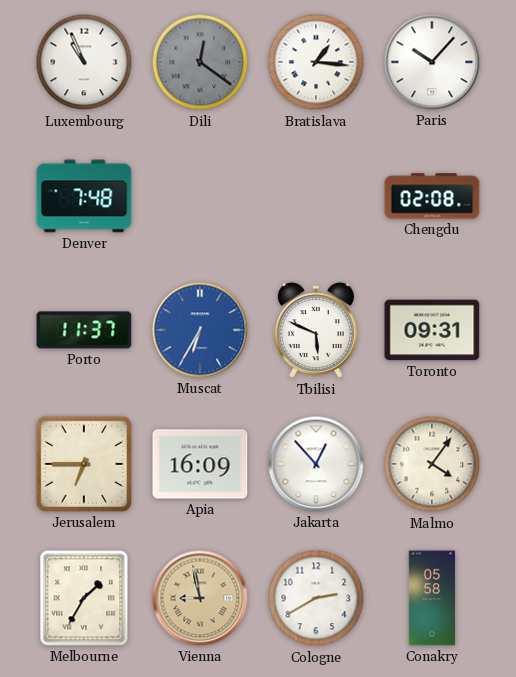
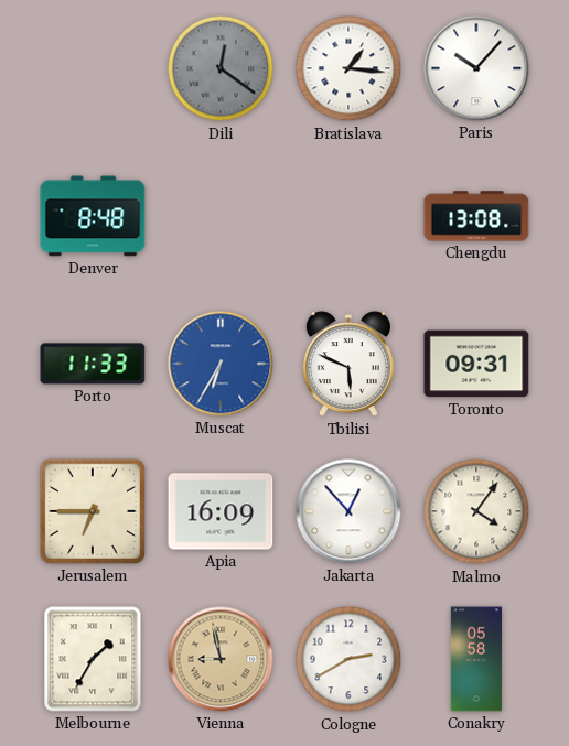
Luxembourg: 10:56 -> none
Denver: 7:48 -> 8:48
Chengdu: 02:08 -> 13:08
Porto: 11:37 -> 11:33
